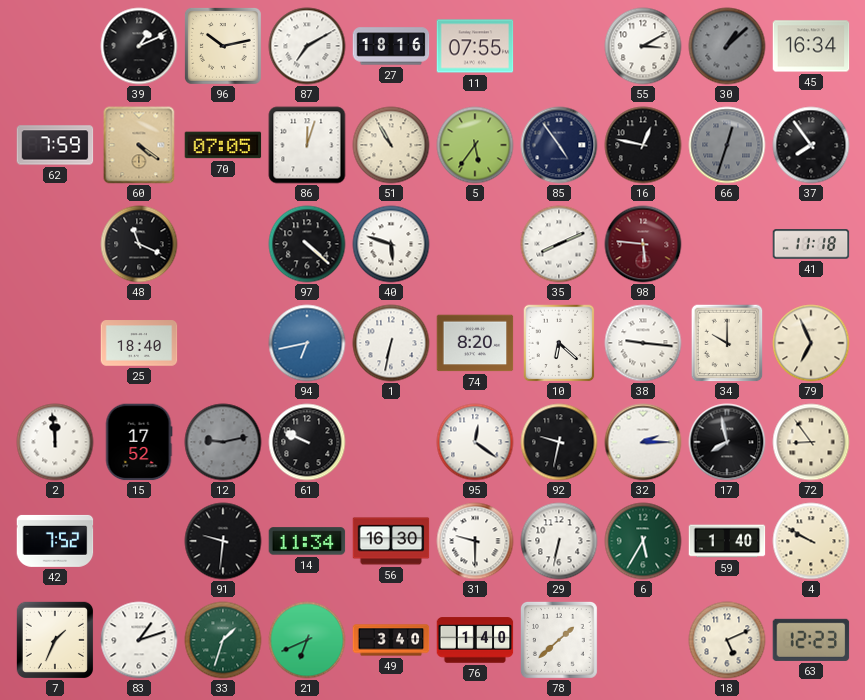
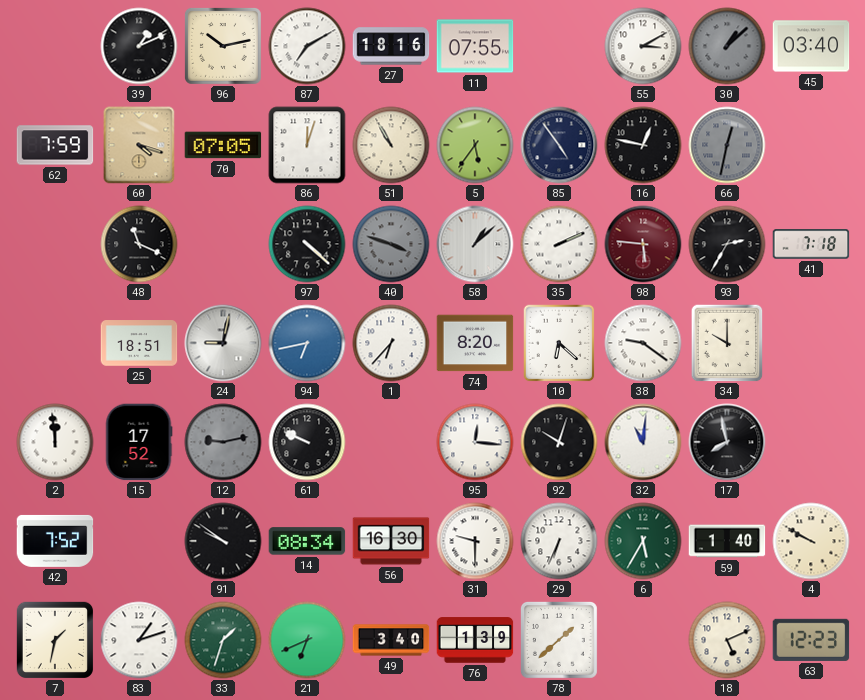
45: 16:34 -> 03:40
60: 4:21 -> 4:18
66: 12:33 -> 12:32
37: 7:54 -> none
40: 5:48 -> 3:48
40 dial: white -> grey
58: none -> 1:08
35: 8:11 -> 2:11
93: none -> 2:35
41: 11:18 -> 7:18
25: 18:40 -> 18:51
24: none -> 9:02
1: 6:32 -> 6:37
38: 9:16 -> 9:21
79: 6:56 -> none
95: 12:21 -> 12:16
92: 9:32 -> 10:03
32: 2:15 -> 11:01
72: 8:54 -> none
91: 9:31 -> 9:51
14: 11:34 -> 08:34
29: 6:32 -> 6:34
7: 1:34 -> 1:32
76: 1:40 -> 1:39
